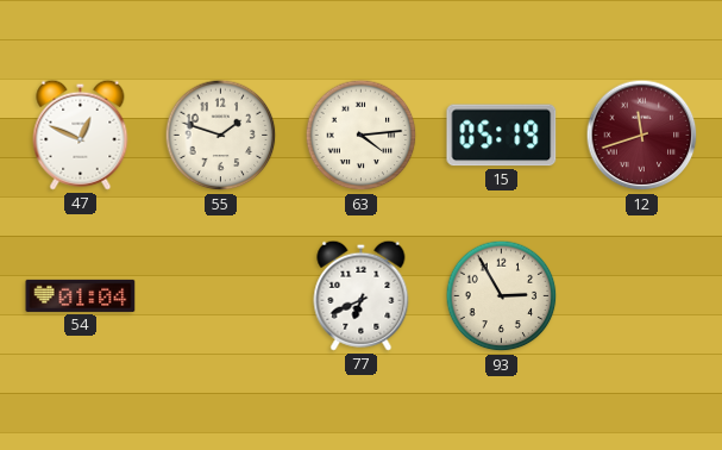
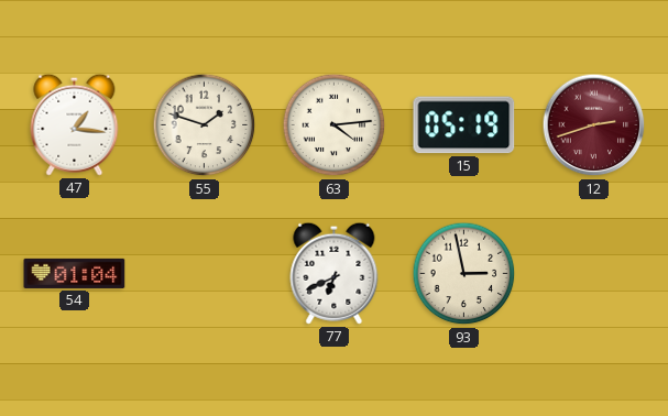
47: 12:49 -> 1:16
12: 11:42 -> 2:42
93: 2:55 -> 2:58
